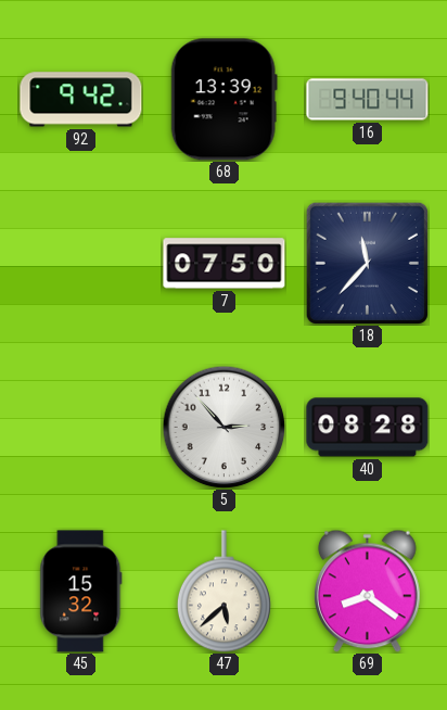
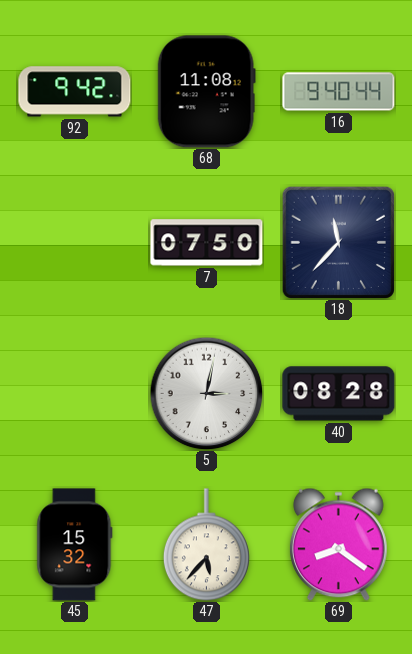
68: 13:39 -> 11:08
5: 2:53 -> 3:02
47: 5:38 -> 5:37
